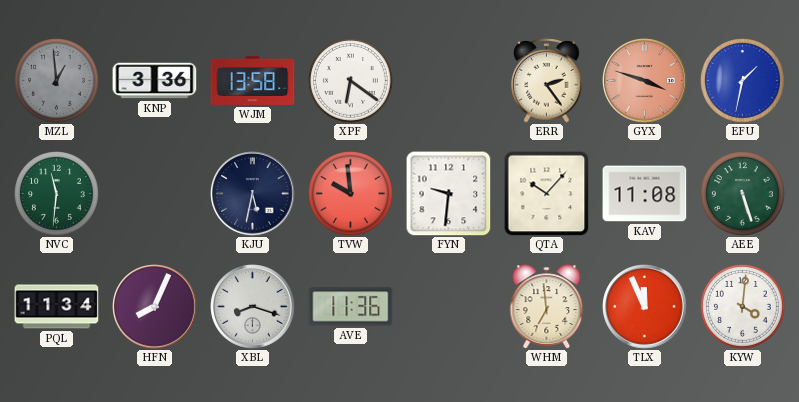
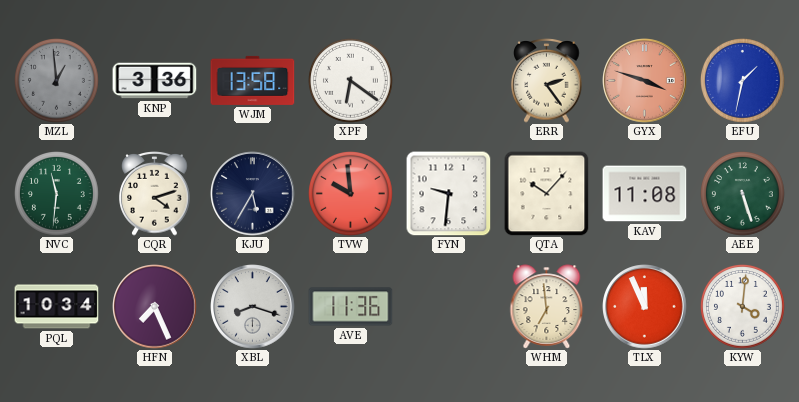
CQR: none -> 4:12
KJU: 5:32 -> 5:35
PQL: 11:34 -> 10:34
HFN: 8:04 -> 7:26
